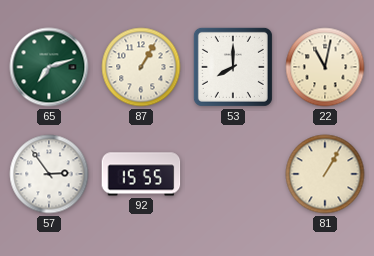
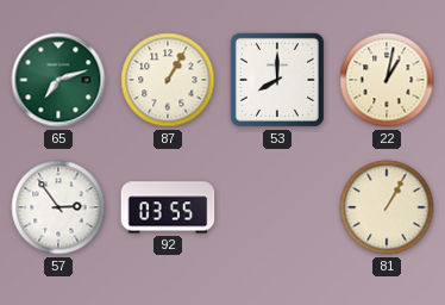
22: 11:02 -> 1:02
92: 15:55 -> 03:55
